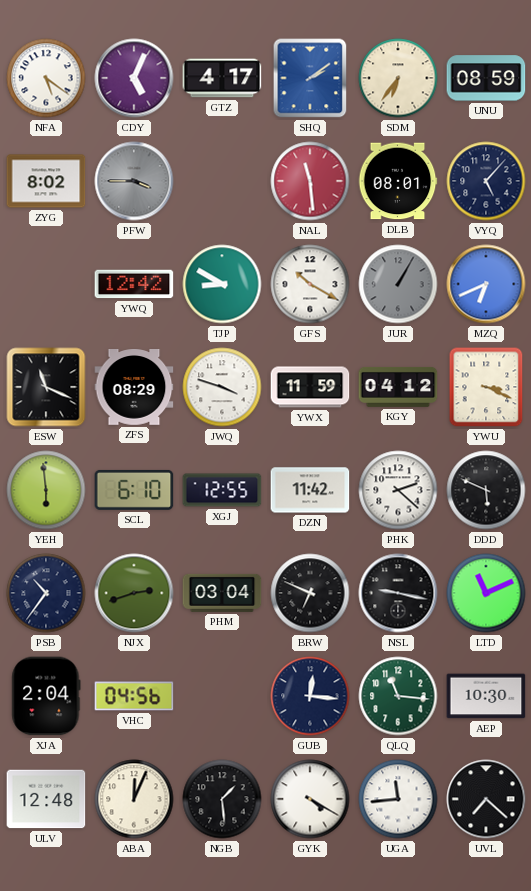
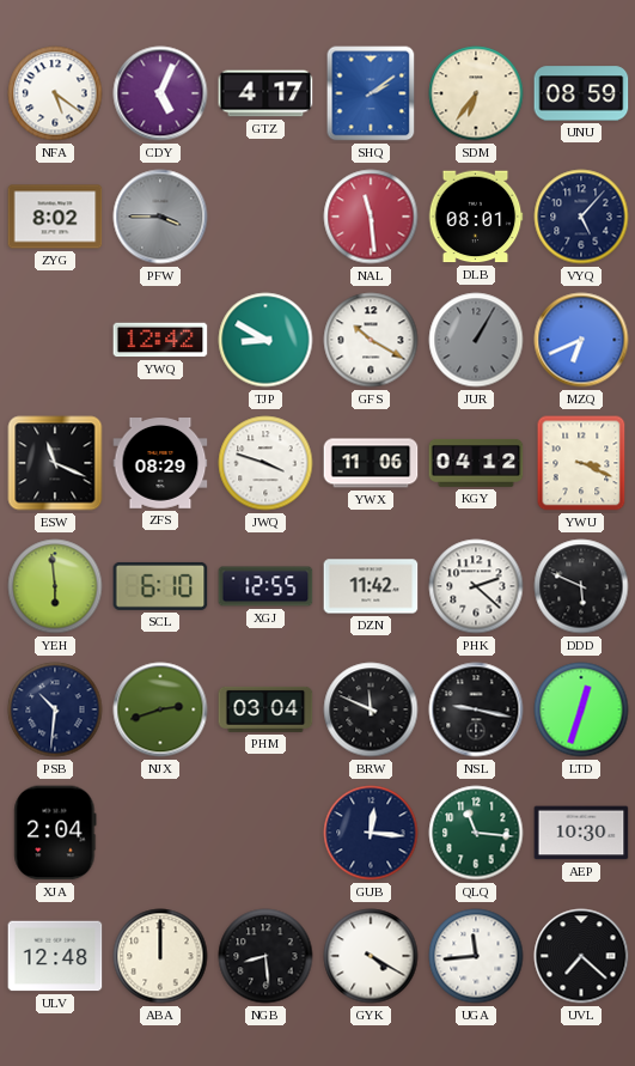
YWX: 11:59 -> 11:06
PSB: 10:36 -> 10:31
BRW: 6:49 -> 11:49
LTD: 11:11 -> 12:33
VHC: 04:56 -> none
ABA: 12:04 -> 12:00
NGB: 1:29 -> 8:29
